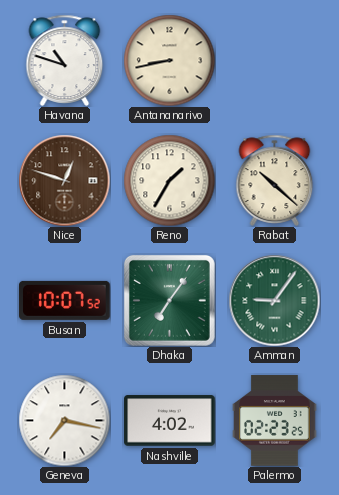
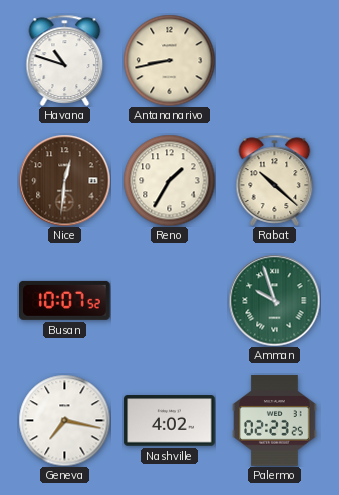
Nice: 12:48 -> 12:31
Dhaka: 7:06 -> none
Amman: 9:06 -> 9:57
